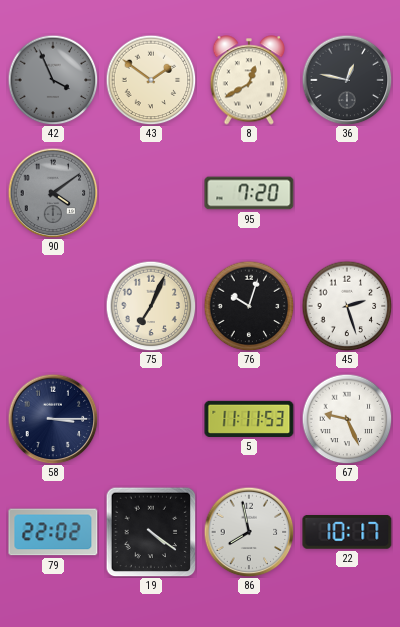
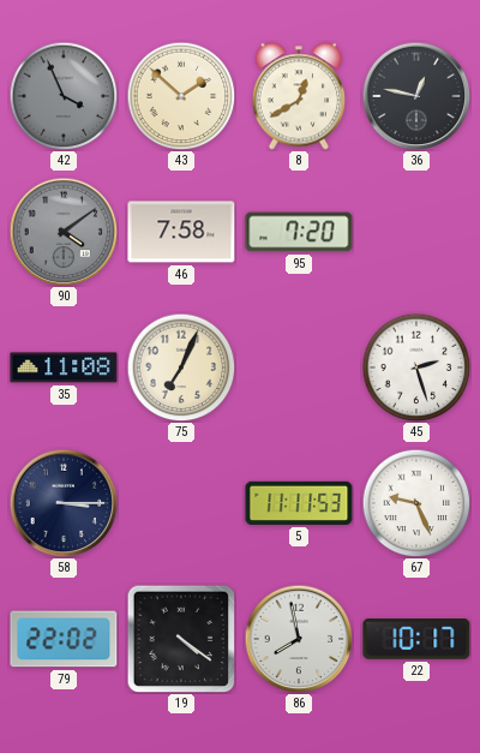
43: 1:51 -> 1:52
46: none -> 7:58
35: none -> 11:08
76: 10:03 -> none
